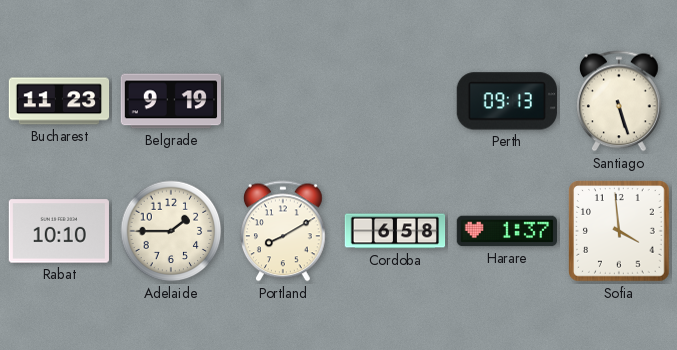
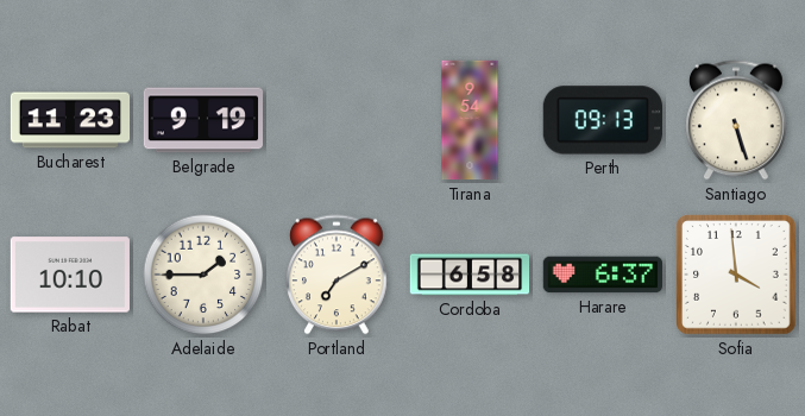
Tirana: none -> 9:54
Portland: 8:10 -> 7:10
Harare: 1:37 -> 6:37
